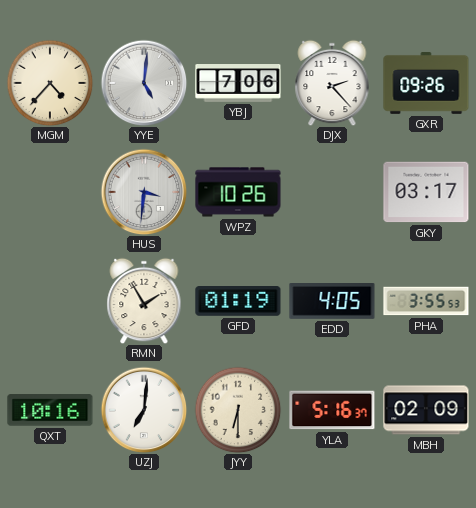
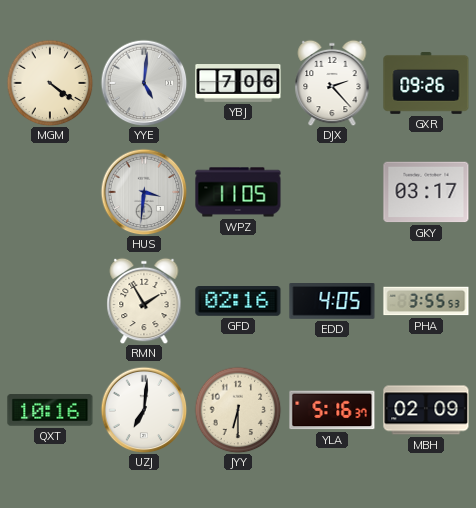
MGM: 4:37 -> 4:21
WPZ: 10:26 -> 11:05
GFD: 01:19 -> 02:16
